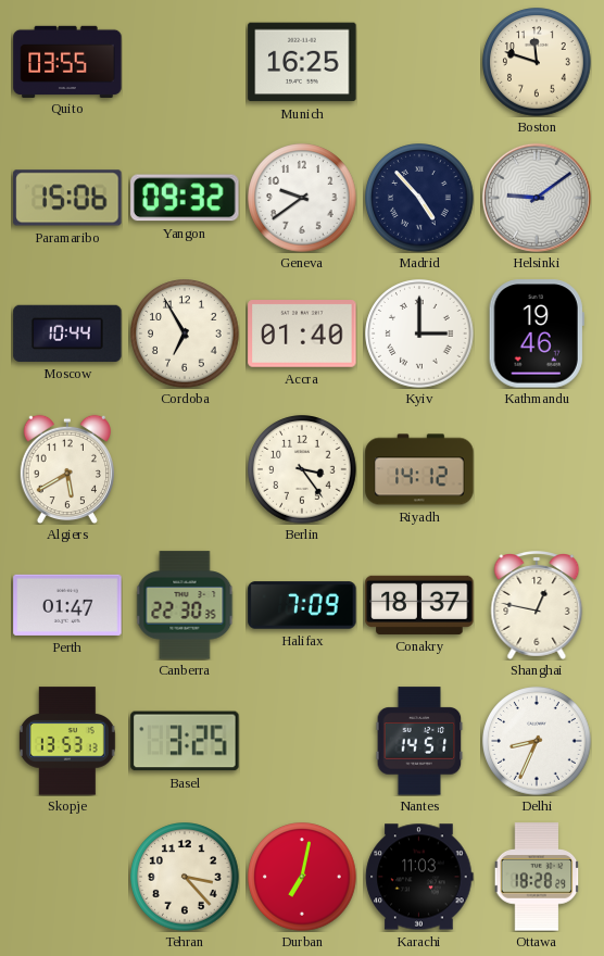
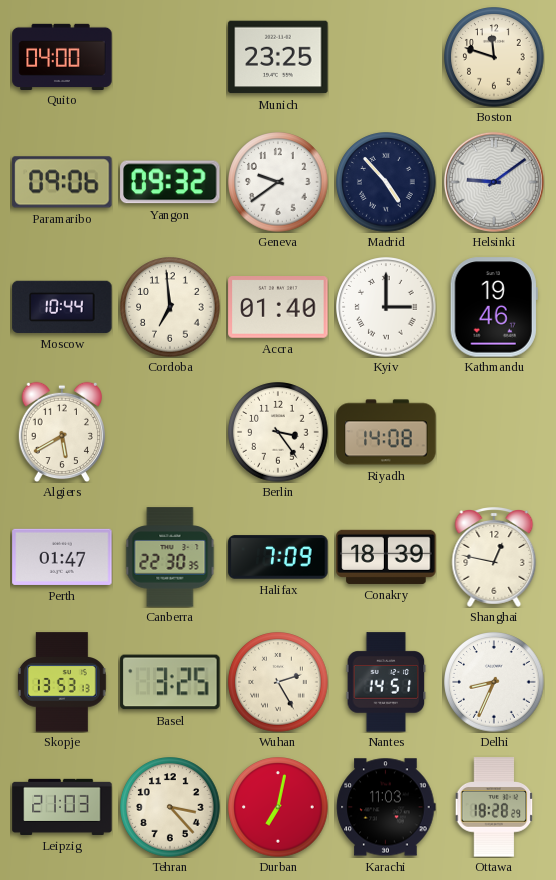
Quito: 03:55 -> 04:00
Munich: 16:25 -> 23:25
Paramaribo: 15:06 -> 09:06
Cordoba: 6:55 -> 6:59
Riyadh: 14:12 -> 14:08
Conakry: 18:37 -> 18:39
Wuhan: none -> 2:25
Leipzig: none -> 21:03
